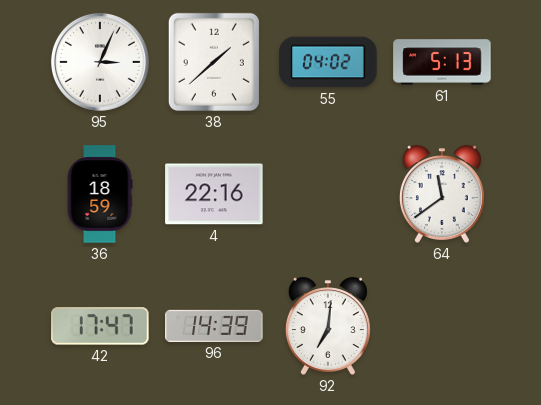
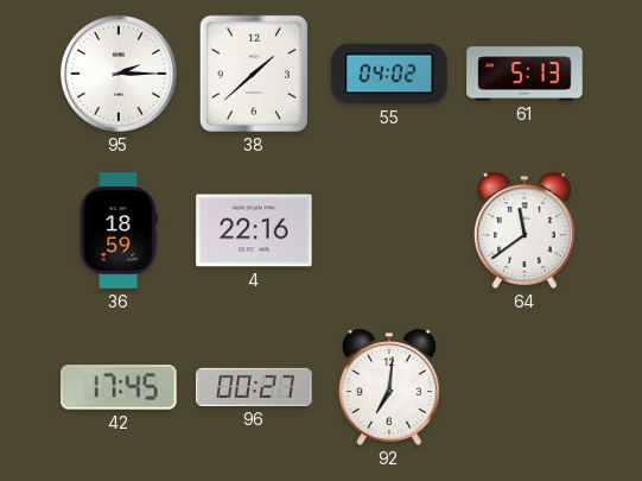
95: 3:04 -> 2:15
42: 17:47 -> 17:45
96: 14:39 -> 00:27
